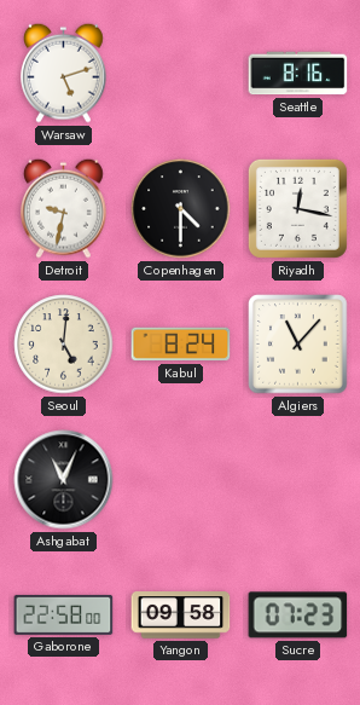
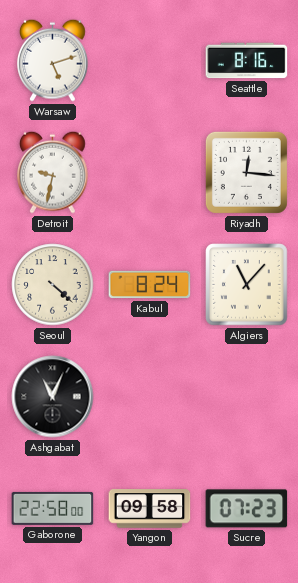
Copenhagen: 4:30 -> none
Riyadh: 12:17 -> 12:16
Seoul: 5:01 -> 4:22
